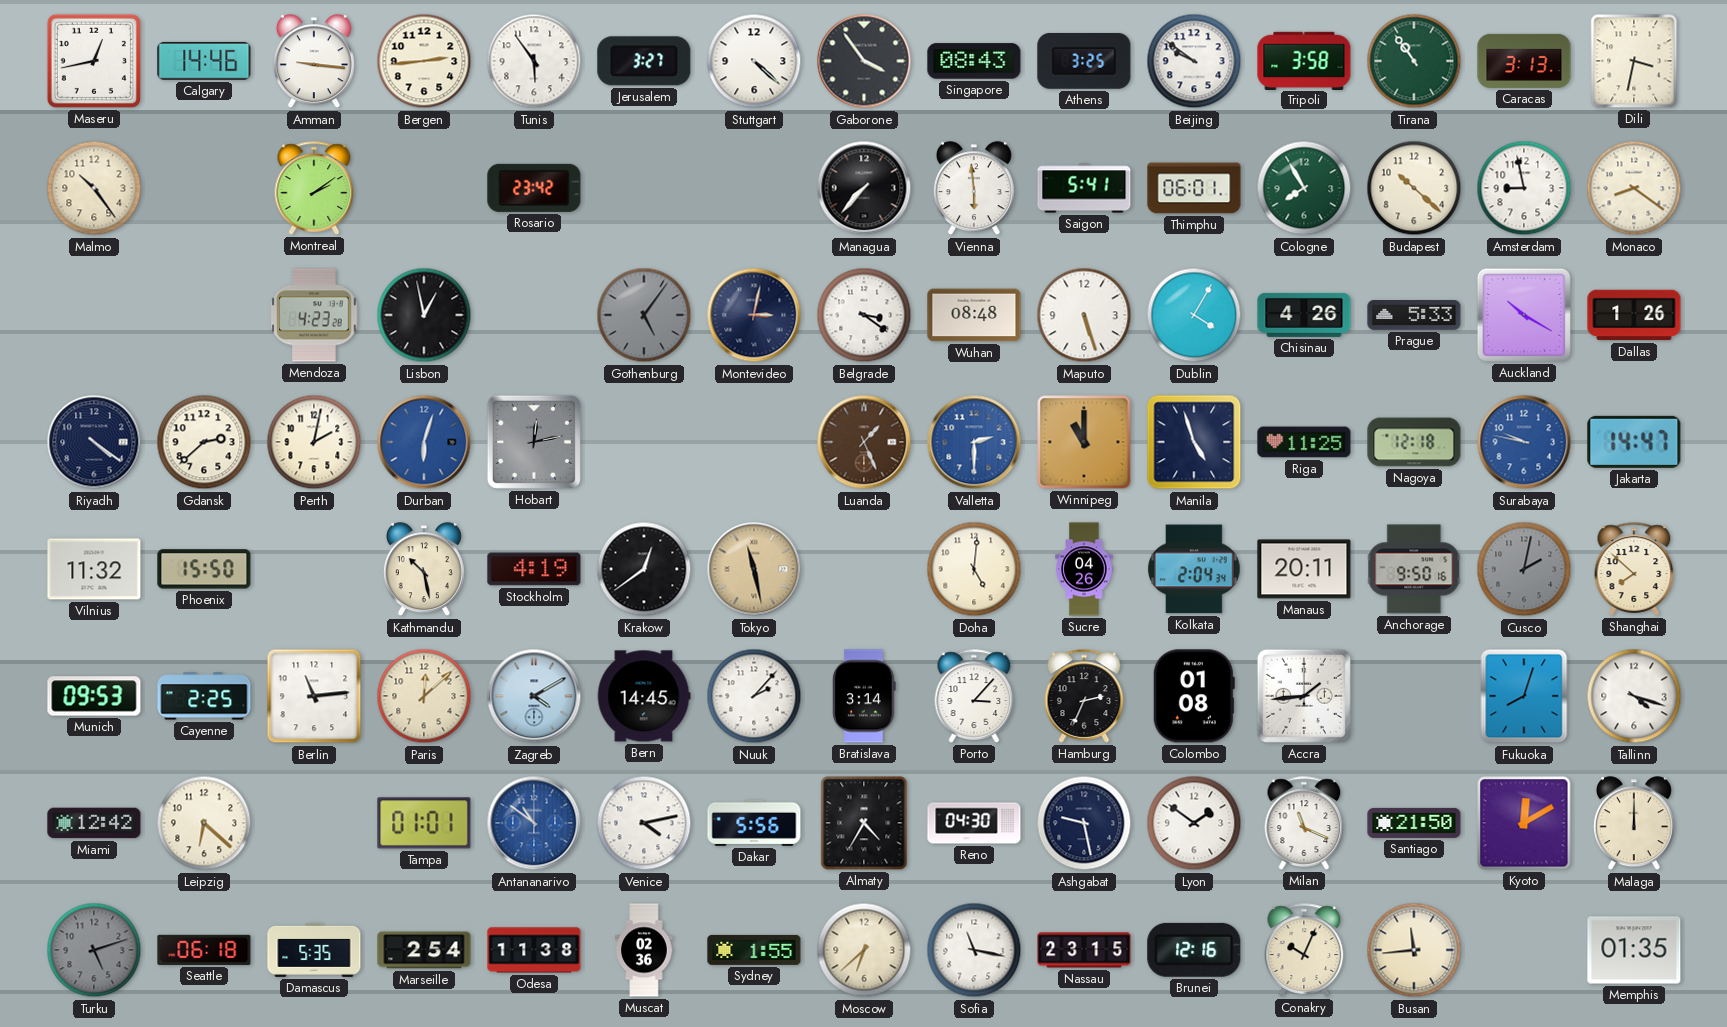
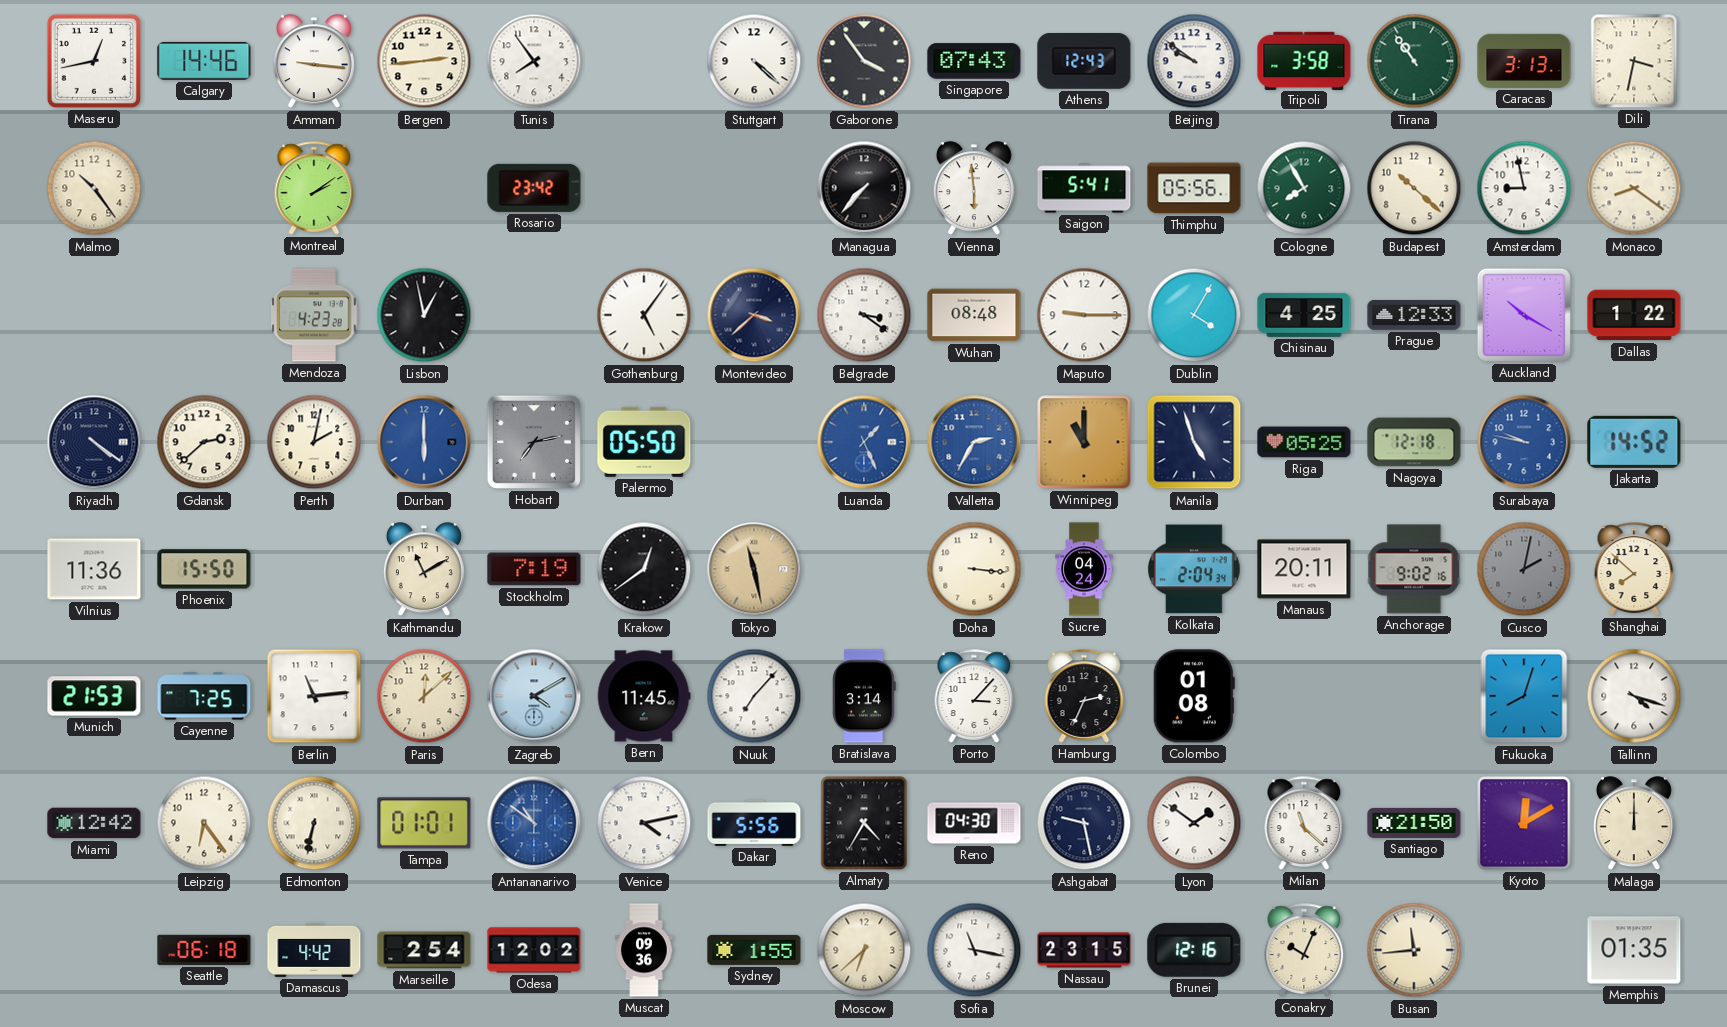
Tunis: 5:54 -> 7:54
Jerusalem: 3:27 -> none
Singapore: 08:43 -> 07:43
Athens: 3:25 -> 12:43
Thimphu: 06:01 -> 05:56
Gothenburg dial: grey -> white
Montevideo: 3:02 -> 3:38
Maputo: 5:27 -> 9:15
Chisinau: 4:26 -> 4:25
Prague: 5:33 -> 12:33
Dallas: 1:26 -> 1:22
Durban: 6:03 -> 6:00
Hobart: 12:13 -> 7:13
Palermo: none -> 05:50
Luanda dial: brown -> blue
Valletta: 2:30 -> 2:35
Riga: 11:25 -> 05:25
Jakarta: 14:47 -> 14:52
Vilnius: 11:32 -> 11:36
Kathmandu: 10:28 -> 11:10
Stockholm: 4:19 -> 7:19
Doha: 5:01 -> 3:16
Sucre: 04:26 -> 04:24
Anchorage: 9:50 -> 9:02
Munich: 09:53 -> 21:53
Cayenne: 2:25 -> 7:25
Bern: 14:45 -> 11:45
Nuuk: 2:07 -> 7:07
Accra: 1:44 -> none
Leipzig: 6:22 -> 6:24
Edmonton: none -> 6:32
Milan: 11:19 -> 11:22
Turku: 5:12 -> none
Damascus: 5:35 -> 4:42
Odesa: 11:38 -> 12:02
Muscat: 02:36 -> 09:36
